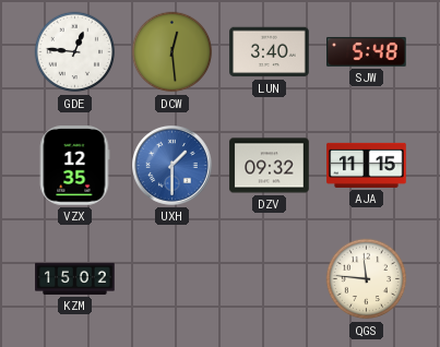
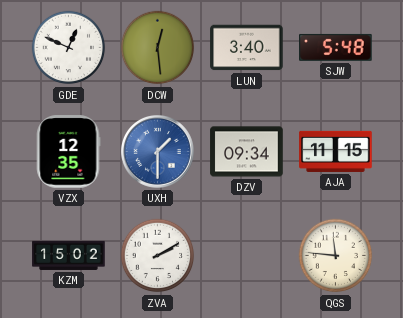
GDE: 12:46 -> 12:49
DZV: 09:32 -> 09:34
ZVA: none -> 2:10
